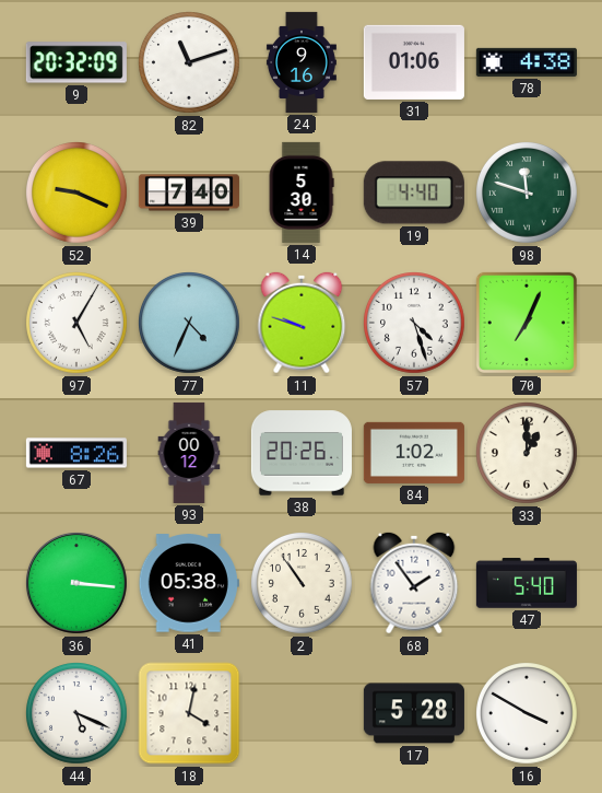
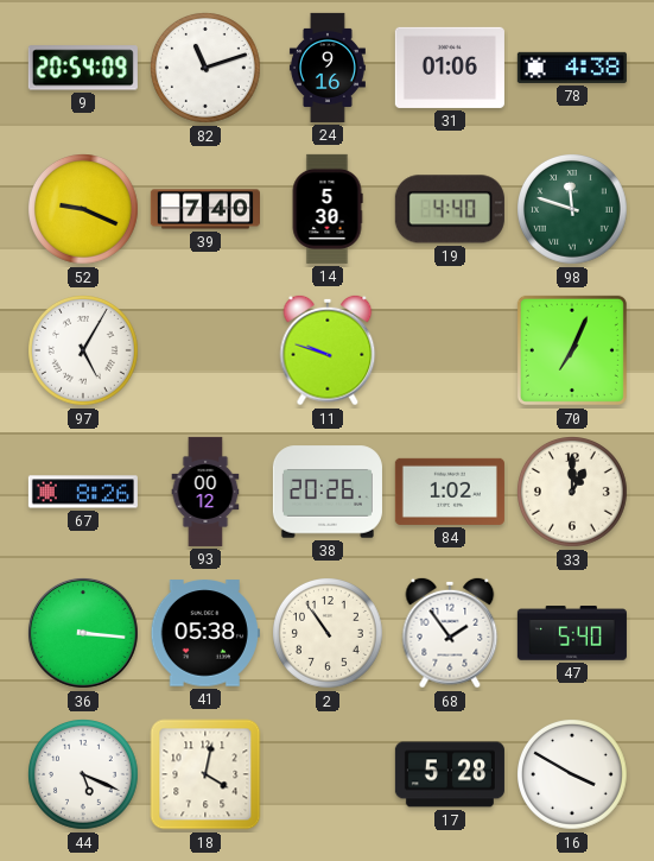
9: 20:32 -> 20:54
77: 4:34 -> none
57: 4:27 -> none
